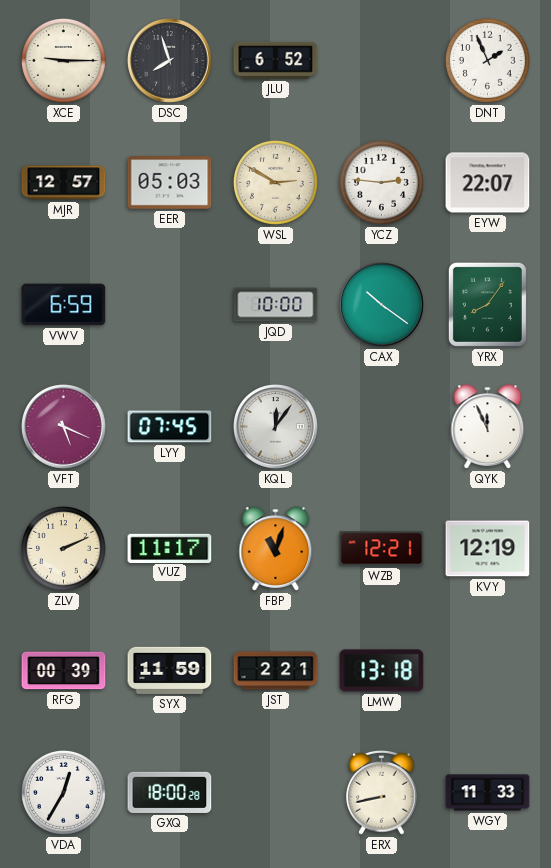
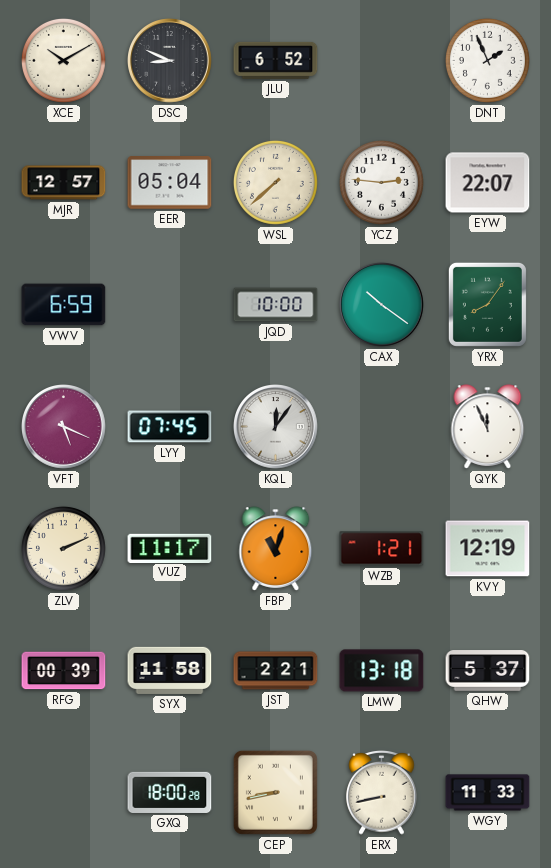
XCE: 9:15 -> 10:10
DSC: 7:57 -> 8:49
EER: 05:03 -> 05:04
WSL: 2:50 -> 7:38
WZB: 12:21 -> 1:21
SYX: 11:59 -> 11:58
QHW: none -> 5:37
VDA: 12:35 -> none
CEP: none -> 8:43
